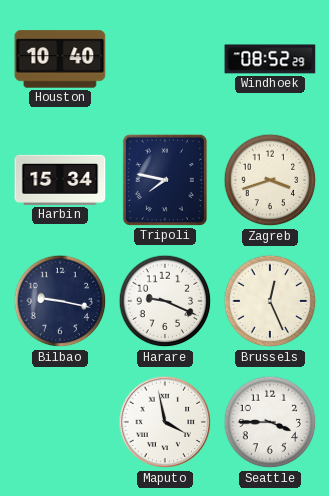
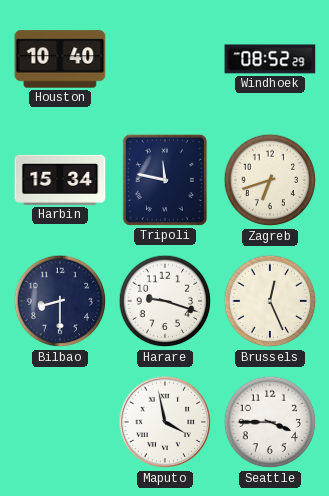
Tripoli: 7:47 -> 11:47
Zagreb: 3:42 -> 6:42
Bilbao: 9:17 -> 8:30
Harare: 9:19 -> 9:18
